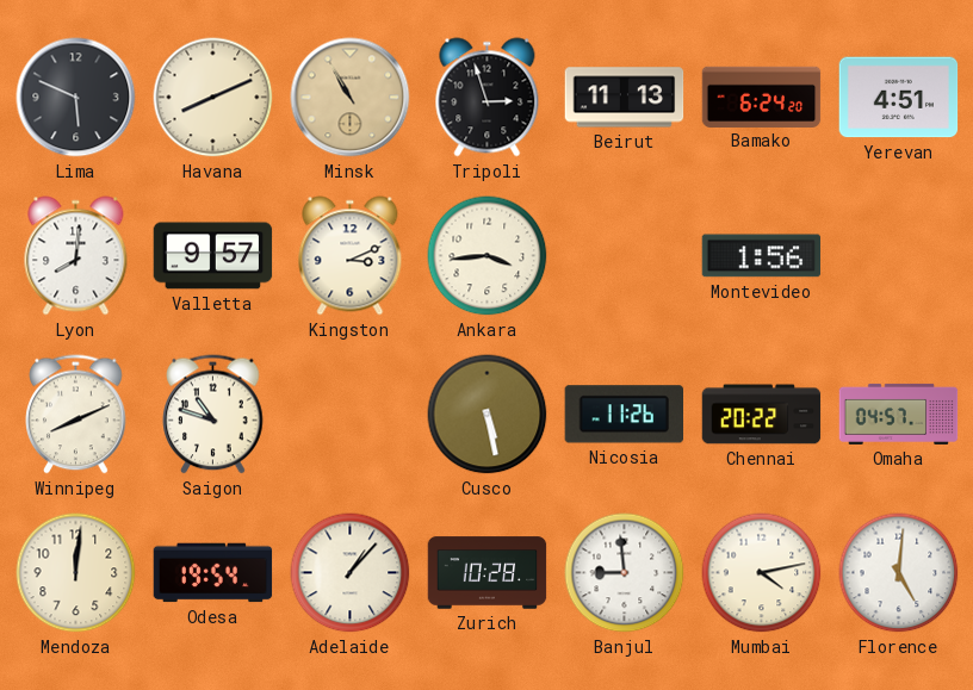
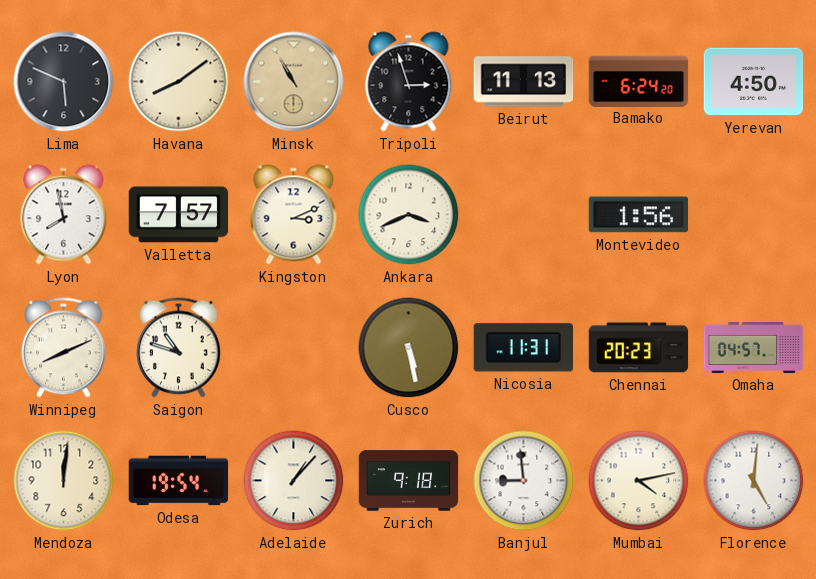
Havana: 8:11 -> 8:09
Yerevan: 4:51 -> 4:50
Lyon: 8:01 -> 7:58
Valletta: 9:57 -> 7:57
Ankara: 3:44 -> 3:41
Nicosia: 11:26 -> 11:31
Chennai: 20:22 -> 20:23
Zurich: 10:28 -> 9:18
